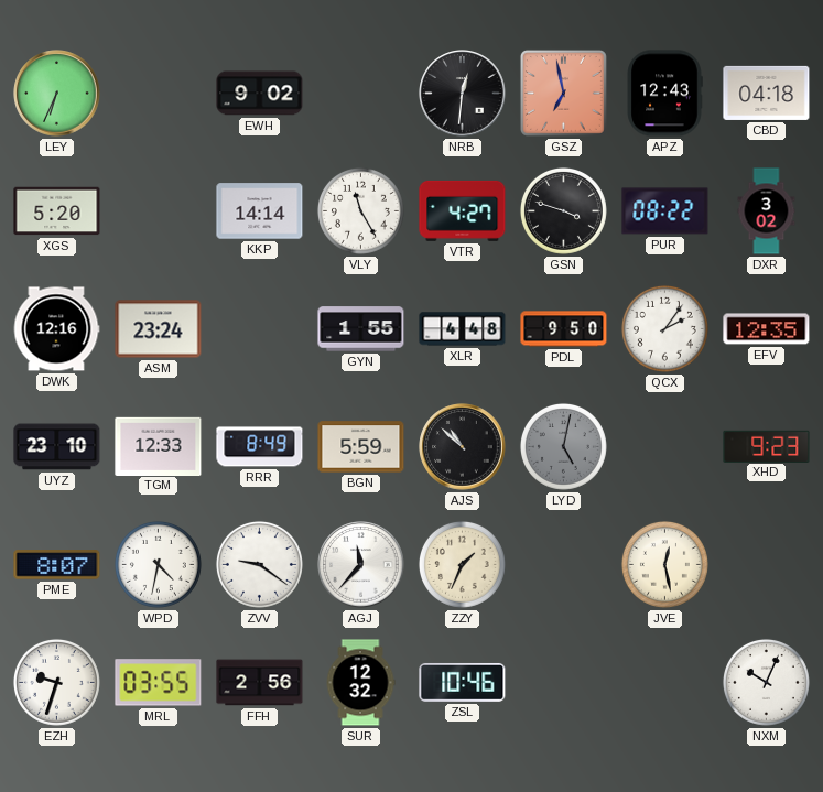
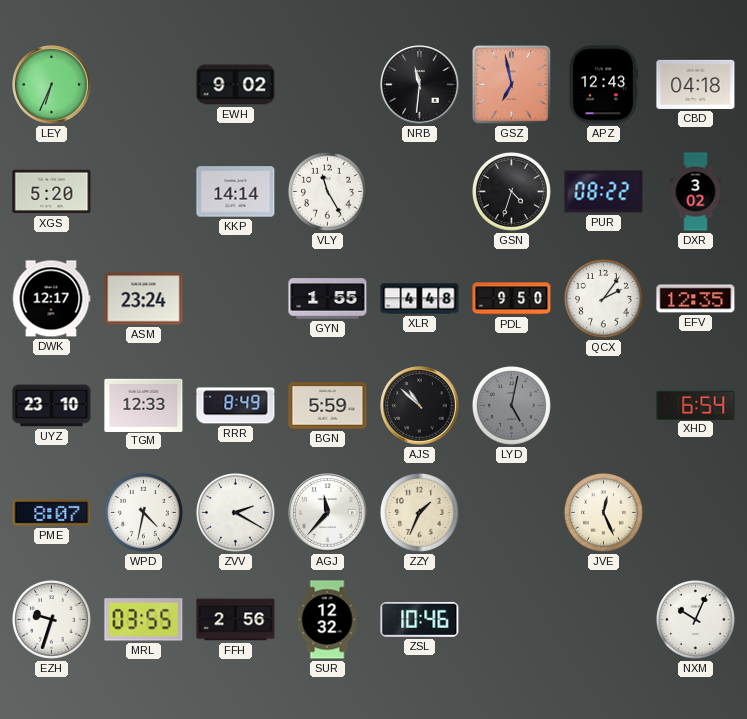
NRB: 12:31 -> 11:31
VTR: 4:27 -> none
GSN: 3:48 -> 4:33
DWK: 12:16 -> 12:17
XHD: 9:23 -> 6:54
ZVV: 9:21 -> 2:20
JVE: 12:28 -> 12:26
